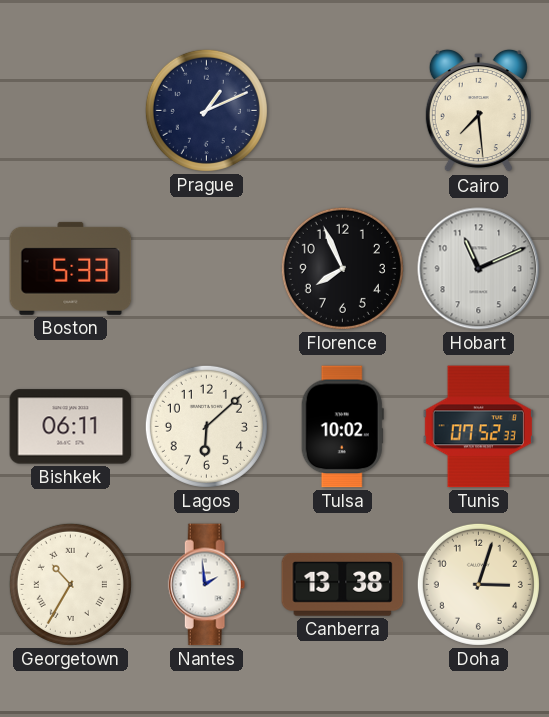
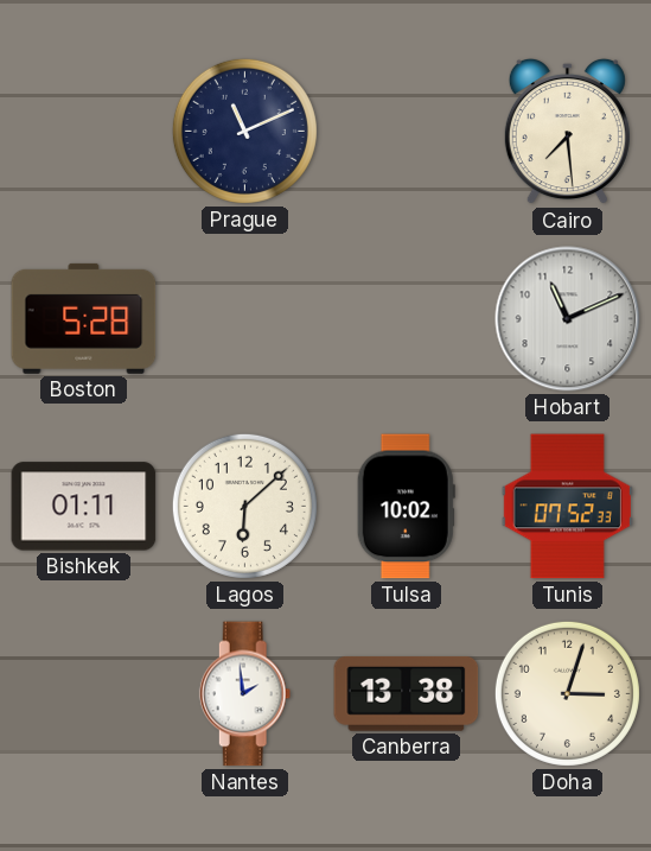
Prague: 1:11 -> 11:11
Boston: 5:33 -> 5:28
Florence: 7:56 -> none
Bishkek: 06:11 -> 01:11
Georgetown: 10:35 -> none
